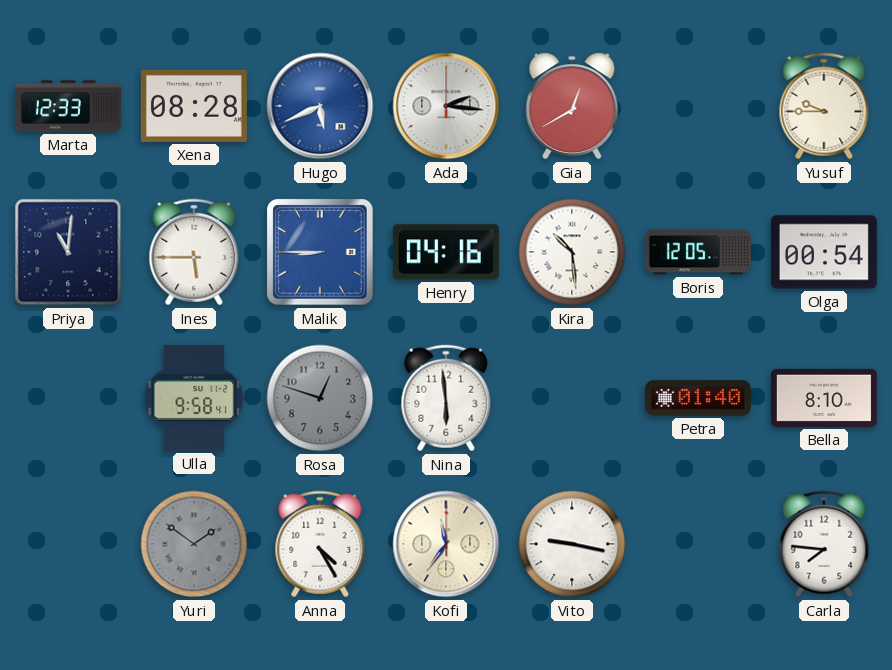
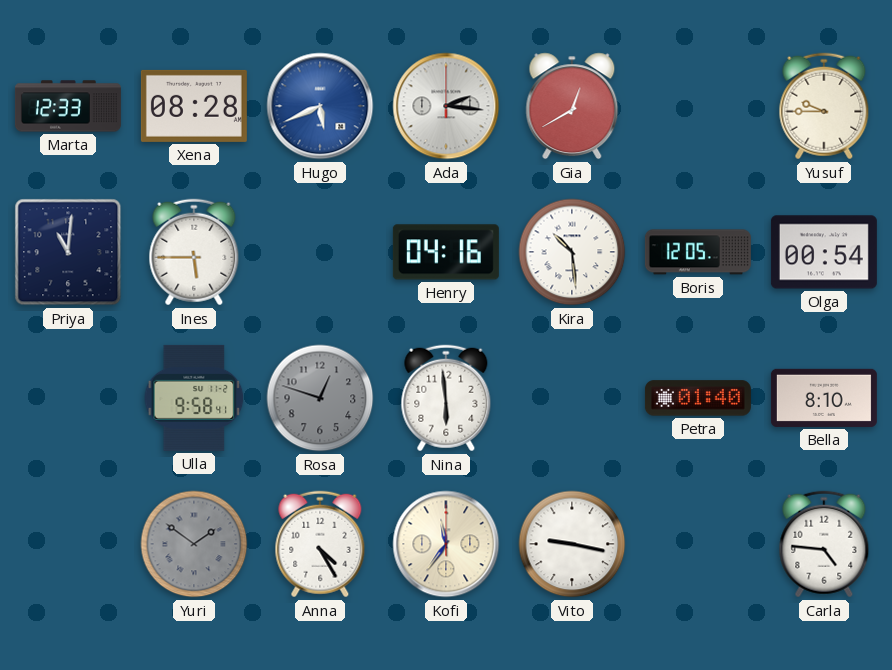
Malik: 8:45 -> none
Carla: 7:46 -> 4:46
